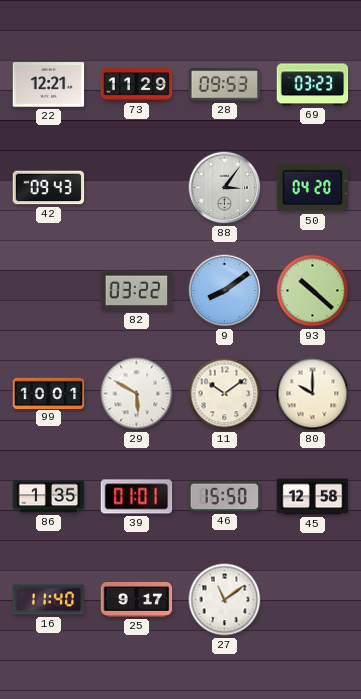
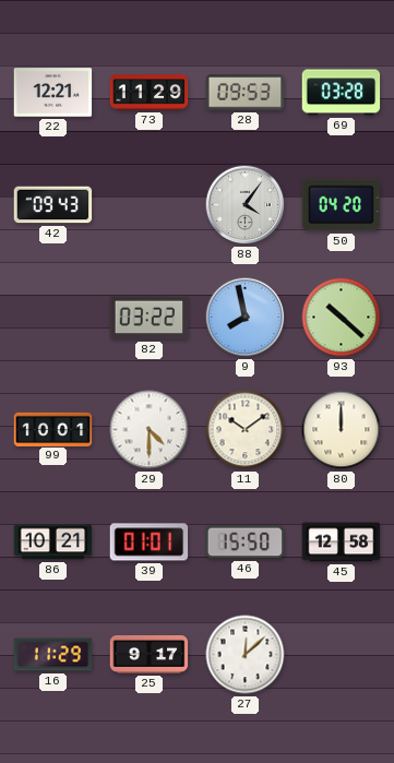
69: 03:23 -> 03:28
88: 3:06 -> 4:06
9: 8:09 -> 7:58
29: 5:50 -> 4:30
80: 10:00 -> 12:00
86: 1:35 -> 10:21
16: 11:40 -> 11:29
27: 11:09 -> 12:08
